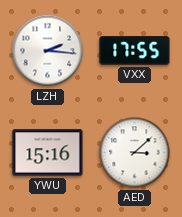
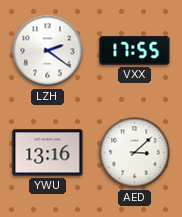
LZH: 2:16 -> 2:21
YWU: 15:16 -> 13:16
